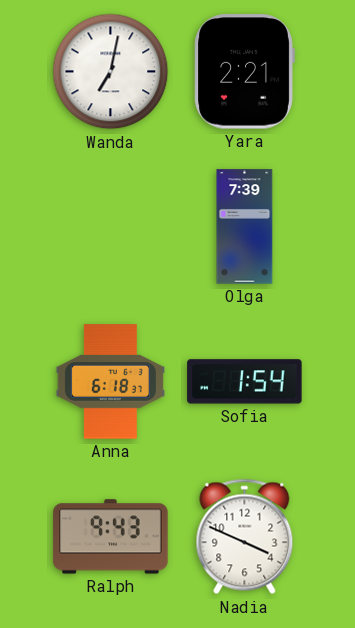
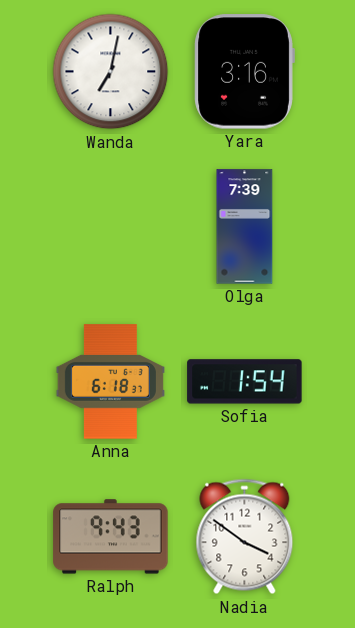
Yara: 2:21 -> 3:16
Nadia: 3:49 -> 3:51
